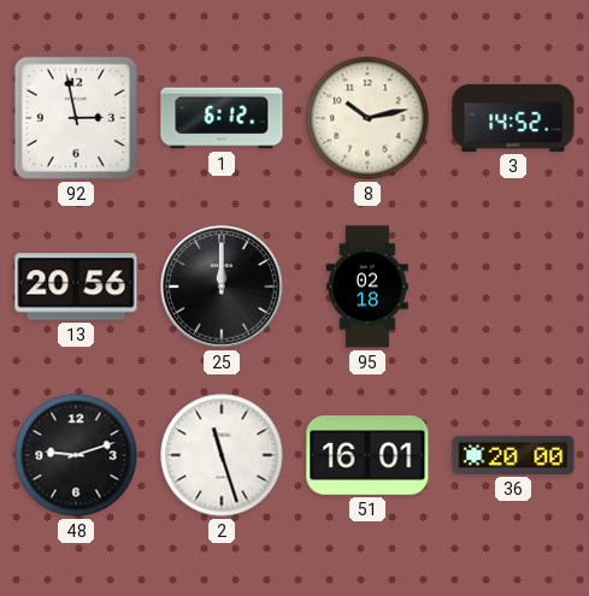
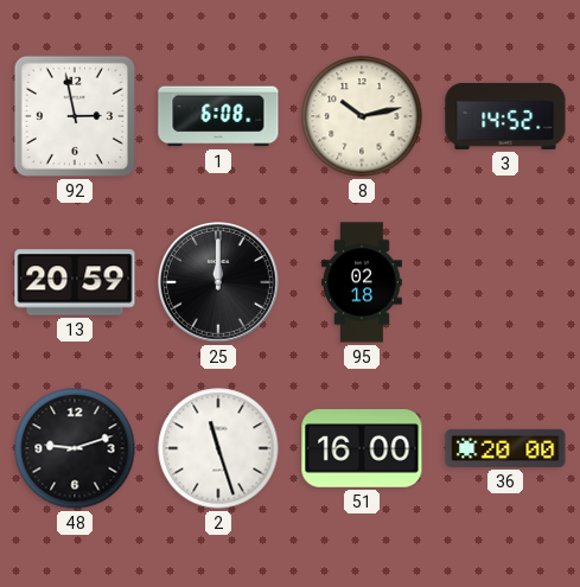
1: 6:12 -> 6:08
13: 20:56 -> 20:59
51: 16:01 -> 16:00
